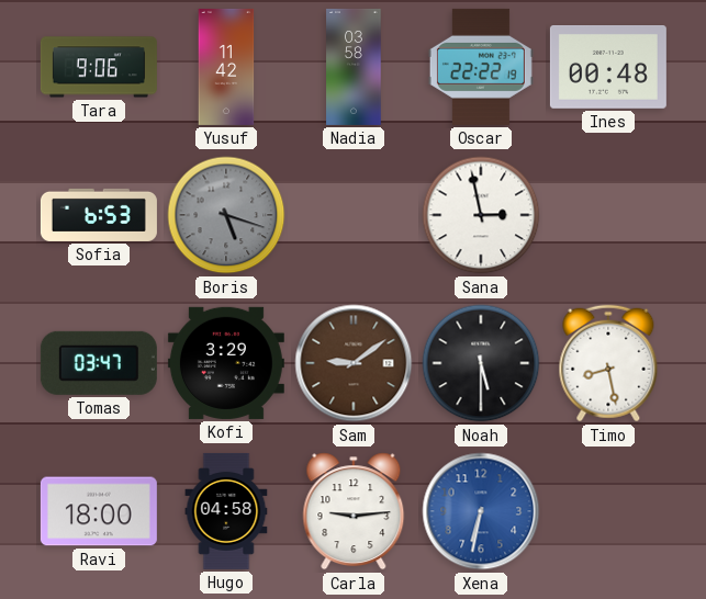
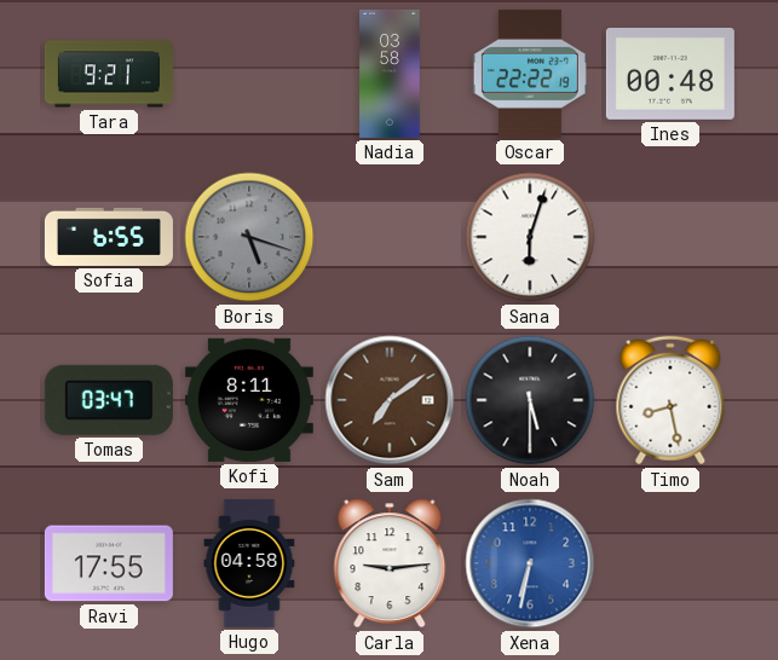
Tara: 9:06 -> 9:21
Yusuf: 11:42 -> none
Sofia: 6:53 -> 6:55
Sana: 2:58 -> 6:03
Kofi: 3:29 -> 8:11
Sam: 9:09 -> 7:09
Ravi: 18:00 -> 17:55
